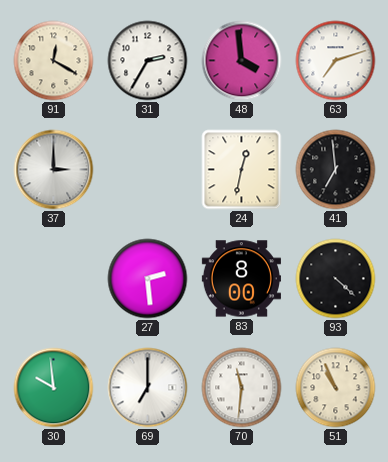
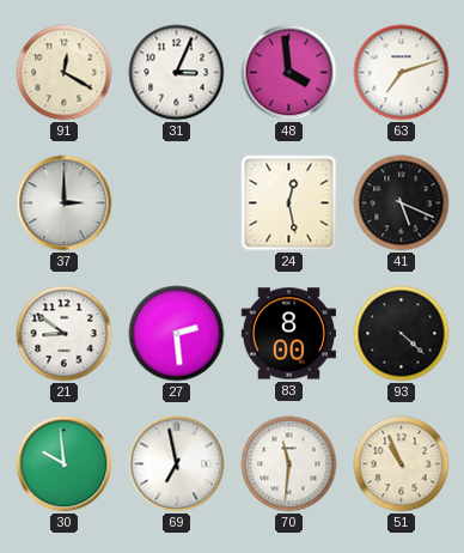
31: 2:35 -> 3:04
24: 12:32 -> 12:28
41: 6:59 -> 5:19
21: none -> 8:51
69: 7:00 -> 6:58
